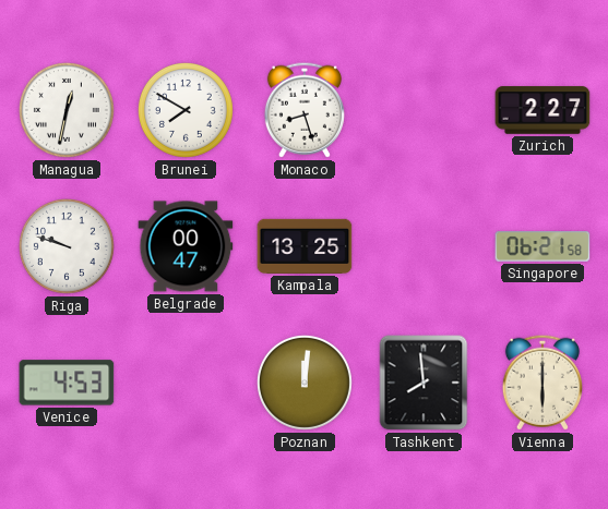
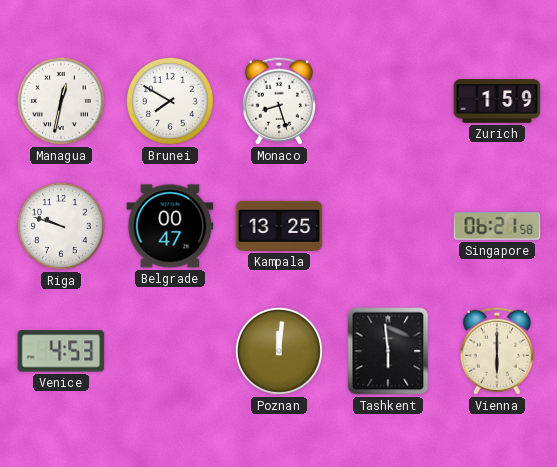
Zurich: 2:27 -> 1:59
Tashkent: 7:59 -> 5:59
